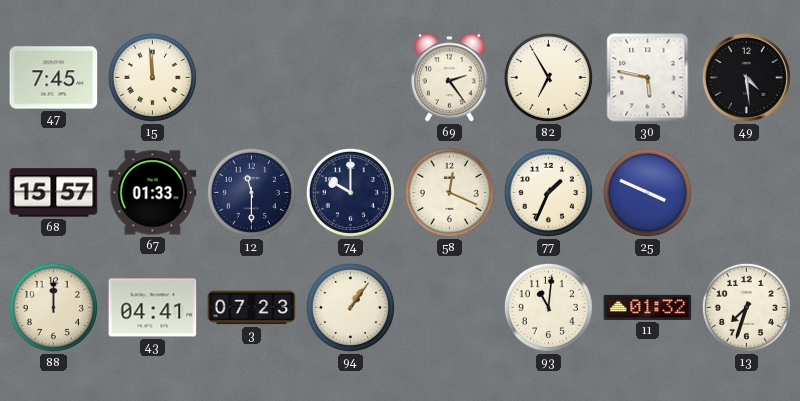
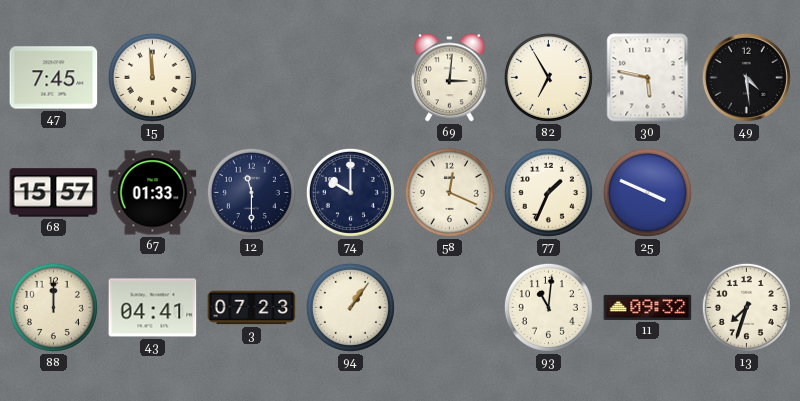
69: 2:24 -> 3:01
11: 01:32 -> 09:32
